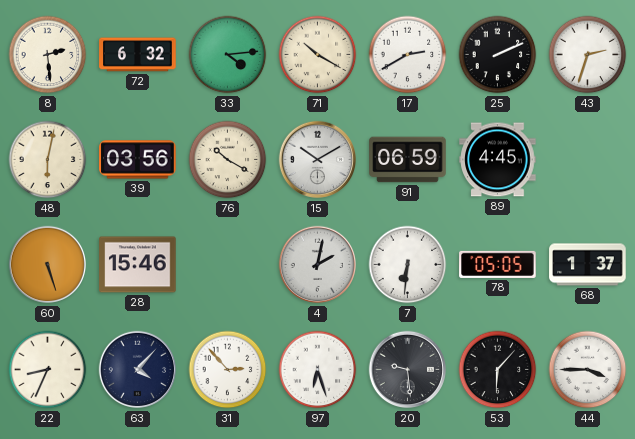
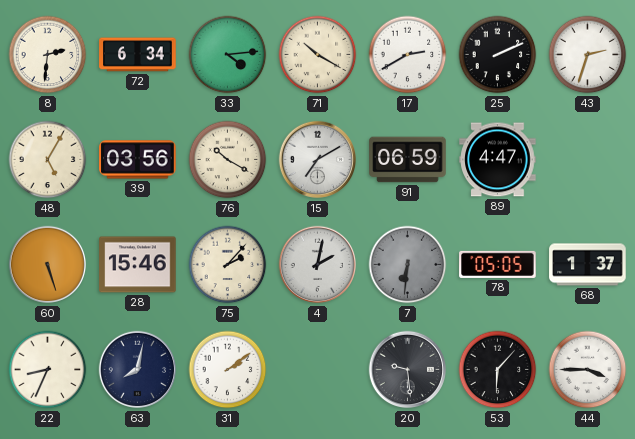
8: 2:29 -> 2:31
72: 6:32 -> 6:34
48: 6:02 -> 5:05
15: 10:10 -> 7:10
89: 4:45 -> 4:47
75: none -> 2:07
7 dial: white -> grey
63: 4:07 -> 8:02
31: 2:53 -> 2:09
97: 6:27 -> none
